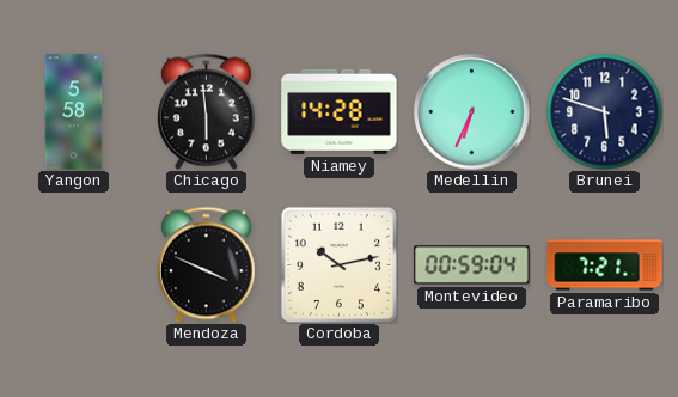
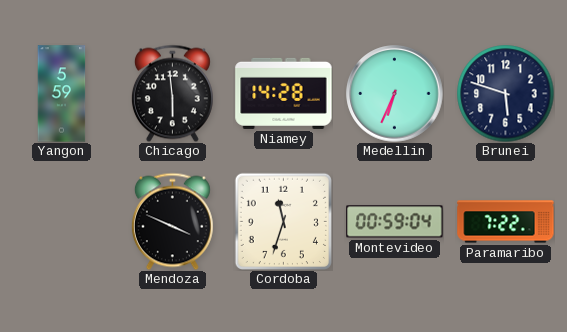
Yangon: 5:58 -> 5:59
Cordoba: 10:13 -> 11:33
Paramaribo: 7:21 -> 7:22
